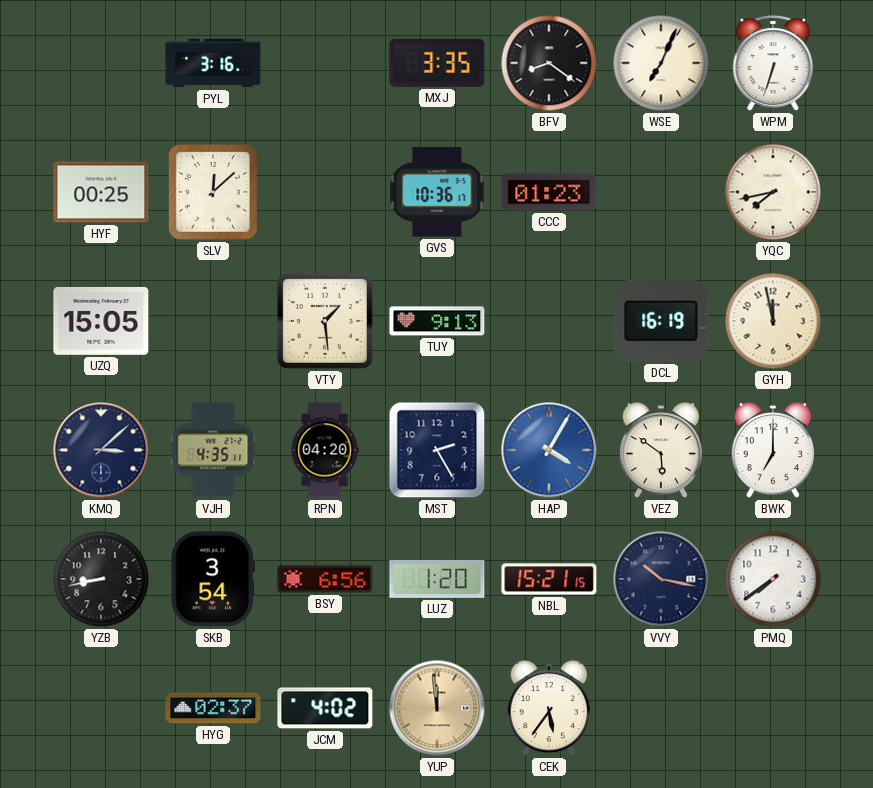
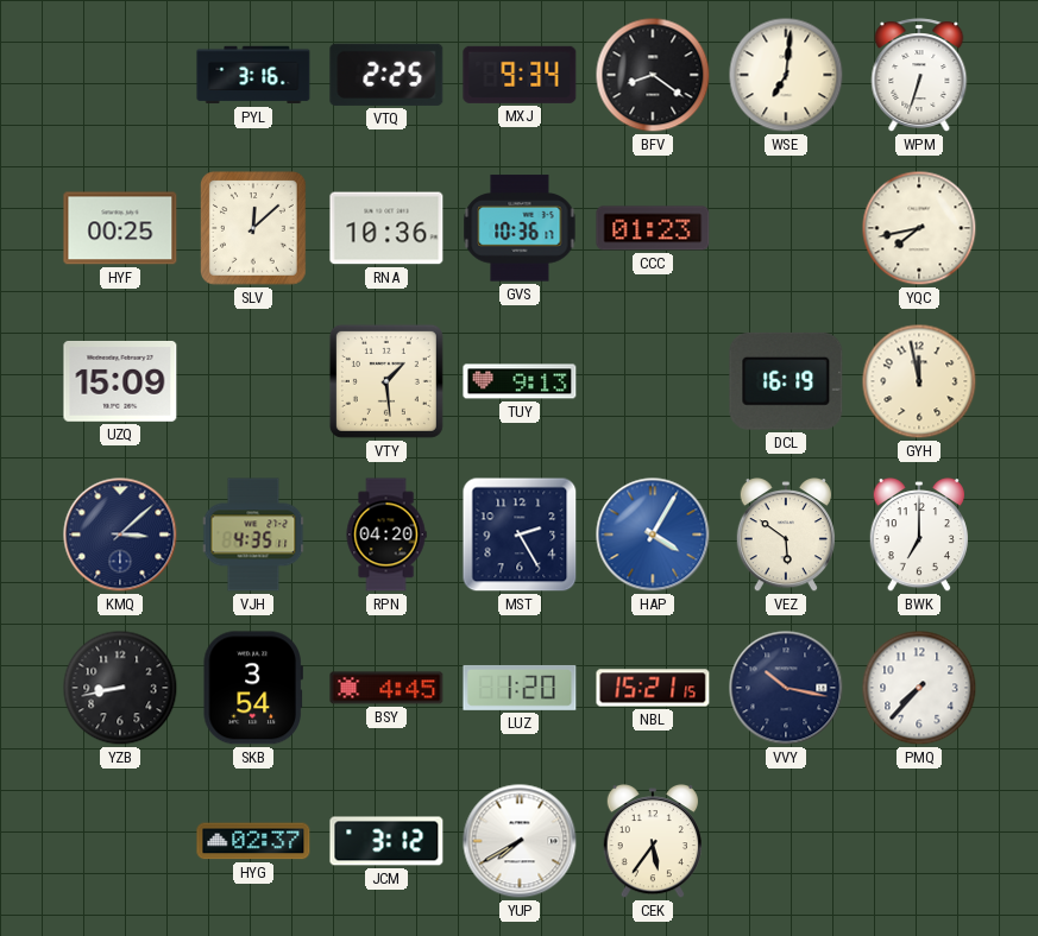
VTQ: none -> 2:25
MXJ: 3:35 -> 9:34
WSE: 7:04 -> 7:01
RNA: none -> 10:36
UZQ: 15:05 -> 15:09
BSY: 6:56 -> 4:45
PMQ: 7:39 -> 7:37
JCM: 4:02 -> 3:12
YUP: 11:59 -> 7:40
YUP dial: champagne -> white
